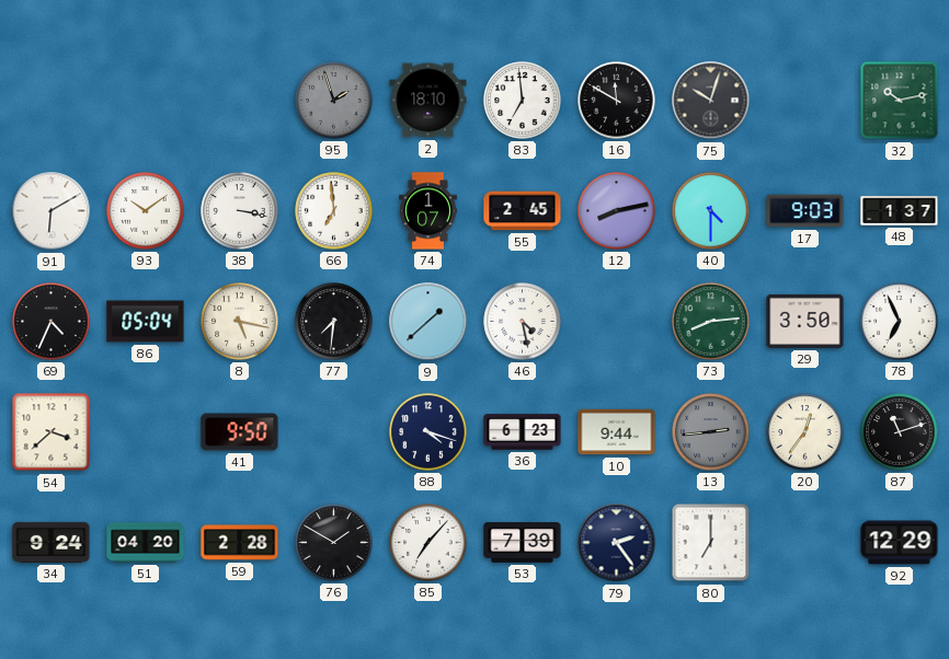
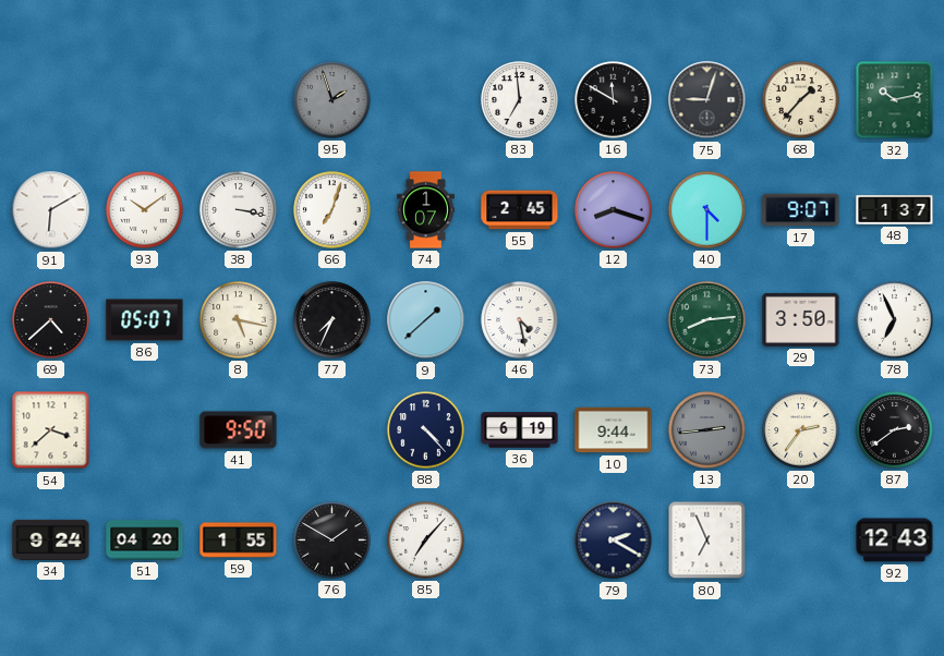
2: 18:10 -> none
75: 10:03 -> 9:03
68: none -> 1:37
66: 6:59 -> 7:03
12: 8:13 -> 8:18
17: 9:03 -> 9:07
69: 4:34 -> 4:38
86: 05:04 -> 05:07
77: 7:31 -> 7:34
88: 4:18 -> 4:23
36: 6:23 -> 6:19
20: 12:36 -> 2:36
87: 11:12 -> 2:39
59: 2:28 -> 1:55
53: 7:39 -> none
79: 2:24 -> 2:20
80: 7:00 -> 6:56
92: 12:29 -> 12:43
